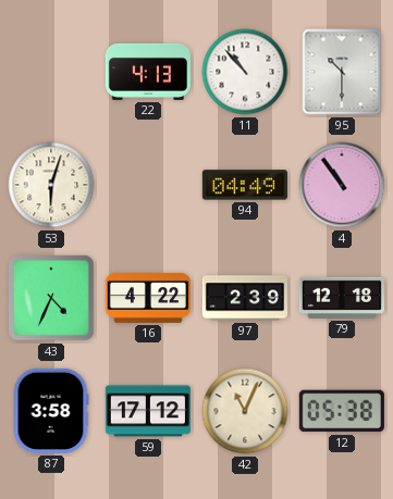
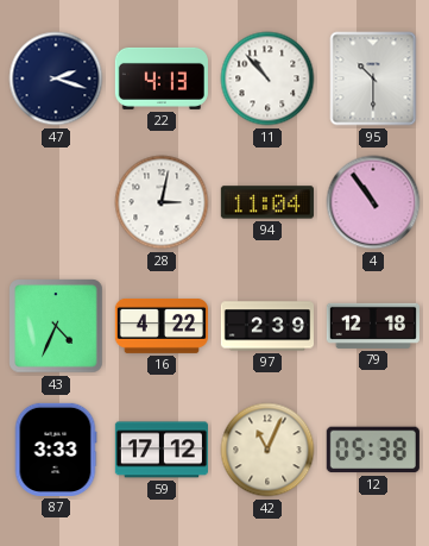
47: none -> 2:18
53: 6:03 -> none
28: none -> 3:02
94: 04:49 -> 11:04
87: 3:58 -> 3:33
